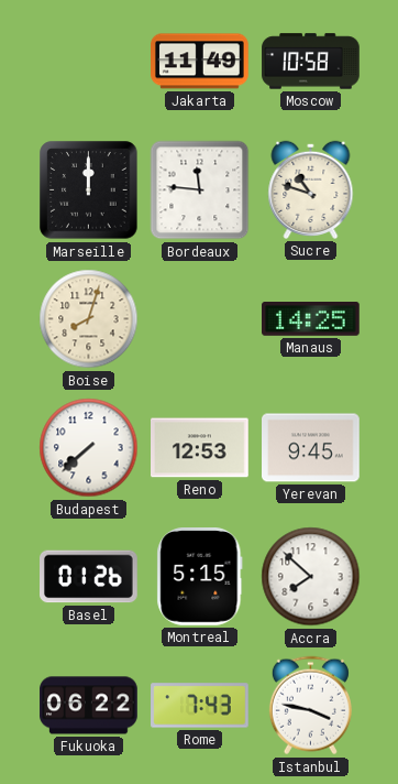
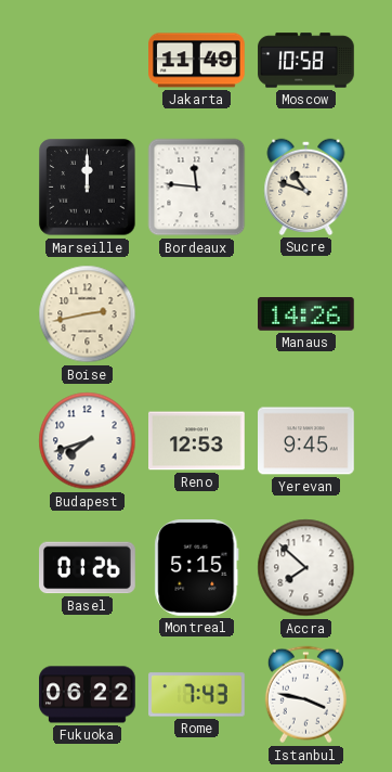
Boise: 8:03 -> 2:43
Manaus: 14:25 -> 14:26
Budapest: 7:38 -> 7:42
